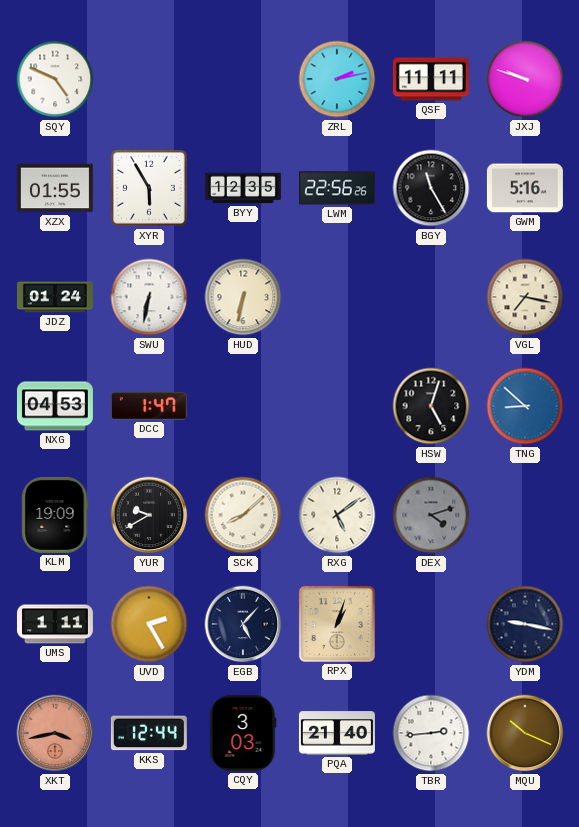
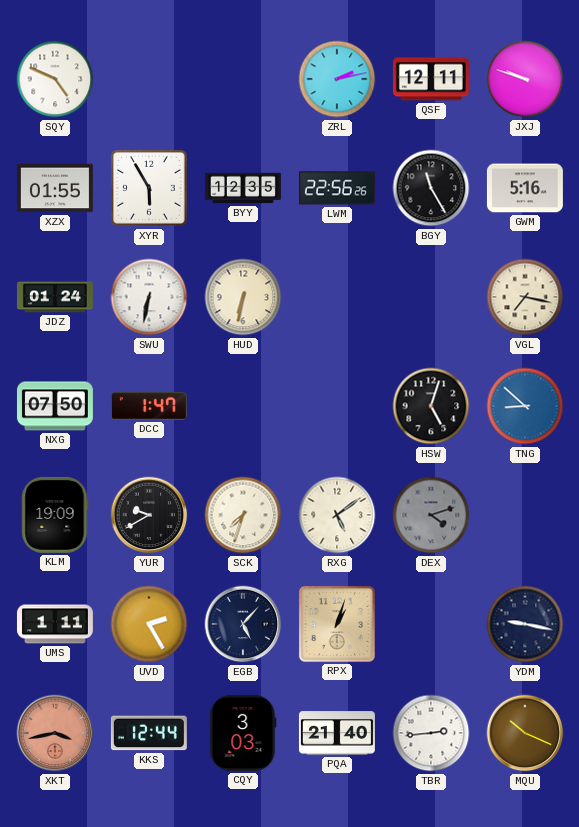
QSF: 11:11 -> 12:11
NXG: 04:53 -> 07:50
SCK: 8:08 -> 7:33
